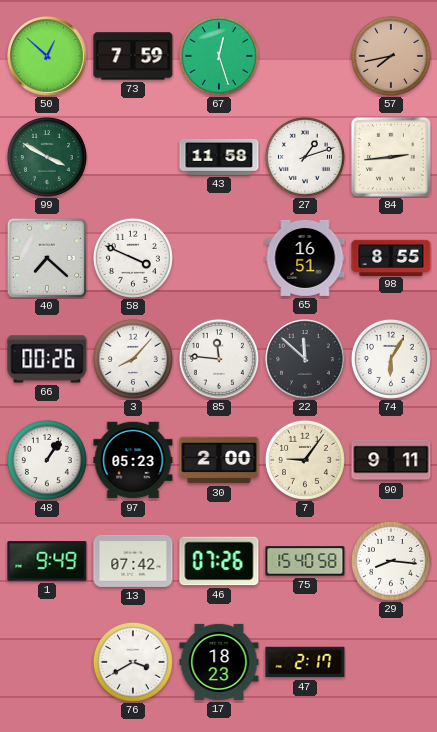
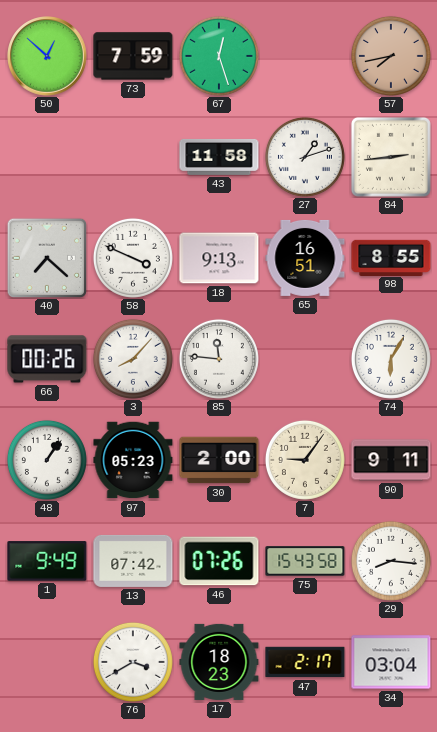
99: 3:50 -> none
18: none -> 9:13
22: 11:52 -> none
75: 15:40 -> 15:43
34: none -> 03:04
